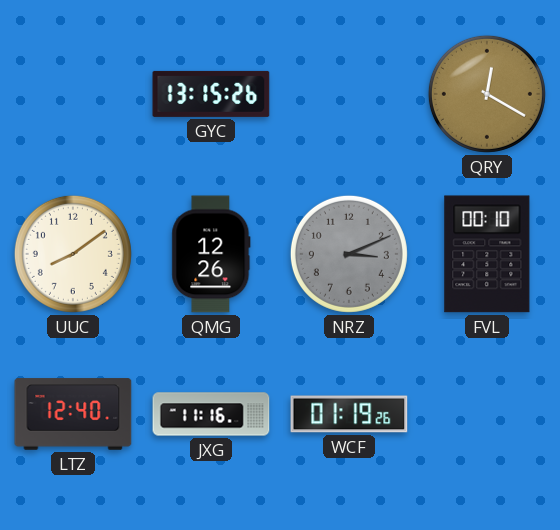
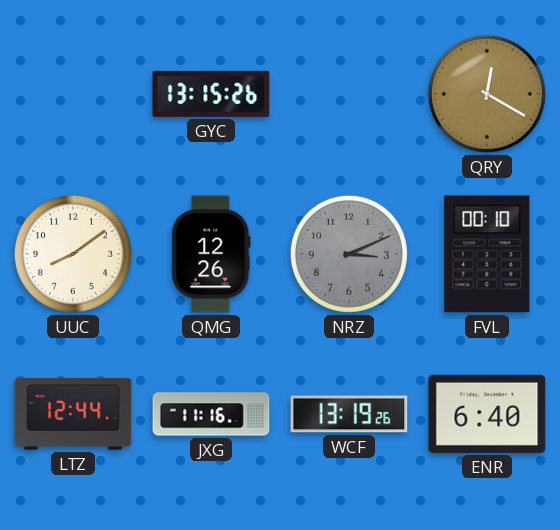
LTZ: 12:40 -> 12:44
WCF: 01:19 -> 13:19
ENR: none -> 6:40
